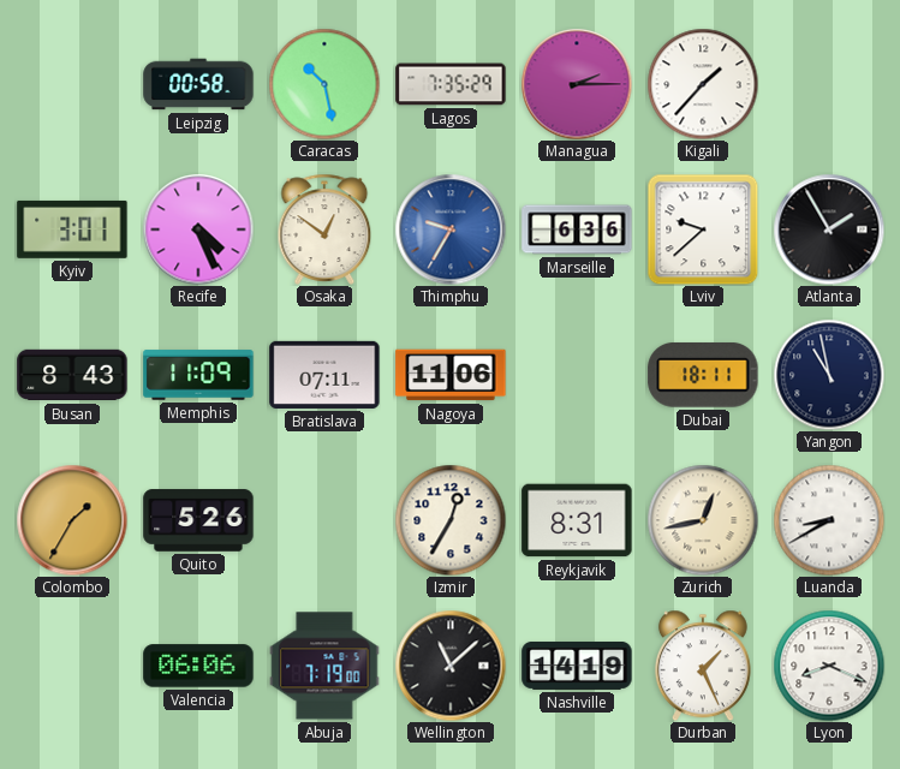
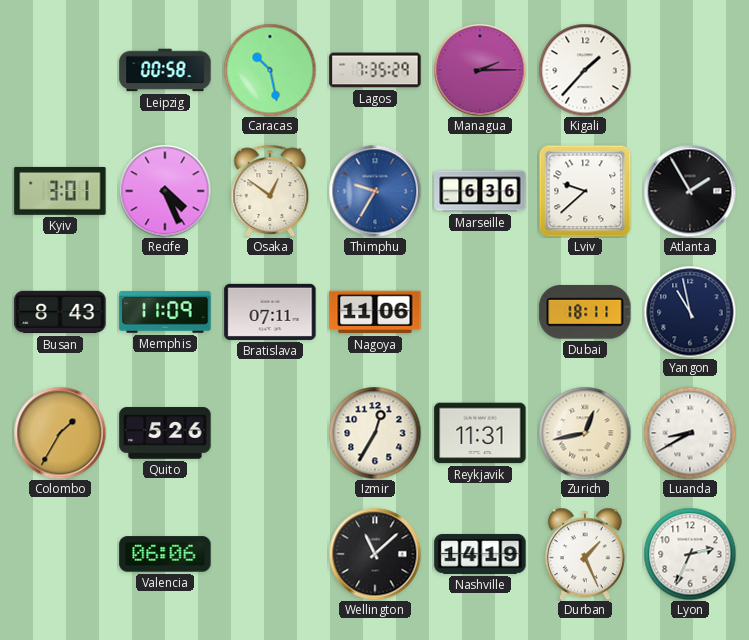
Reykjavik: 8:31 -> 11:31
Abuja: 7:19 -> none
Lyon: 8:19 -> 2:34
